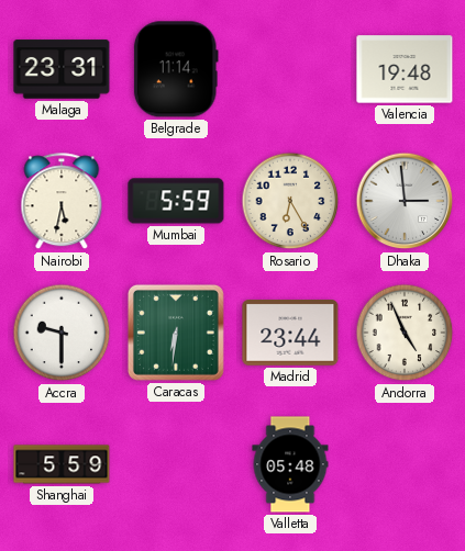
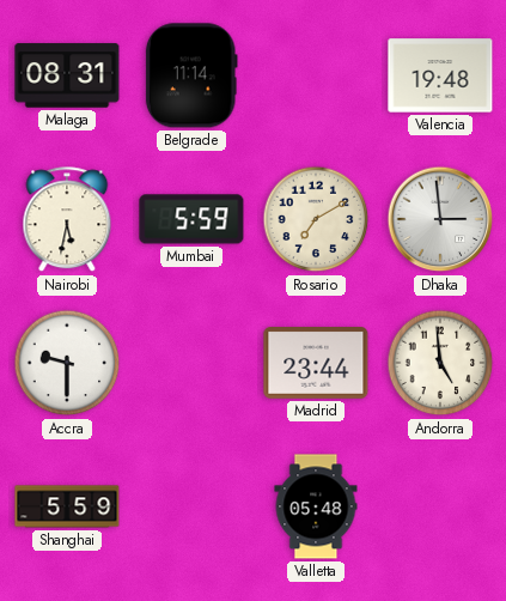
Malaga: 23:31 -> 08:31
Rosario: 6:25 -> 7:10
Caracas: 6:31 -> none
Andorra: 4:56 -> 4:59
